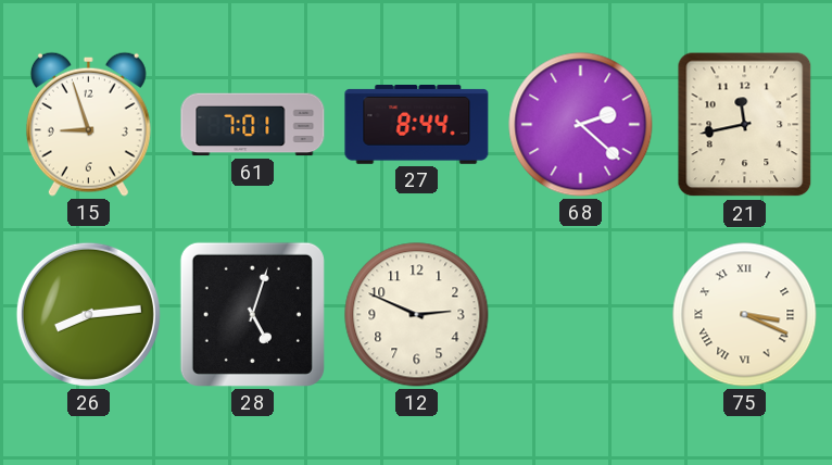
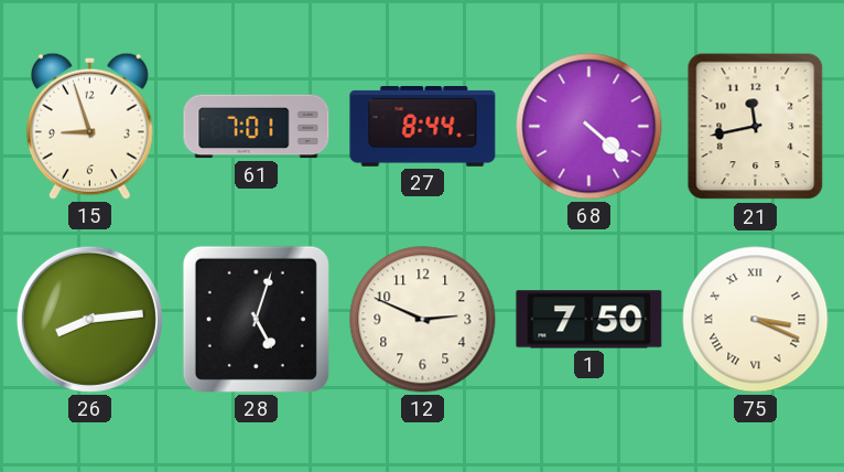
68: 2:22 -> 4:22
1: none -> 7:50
